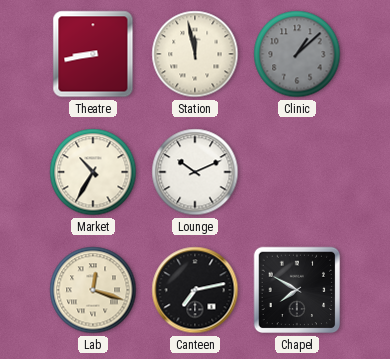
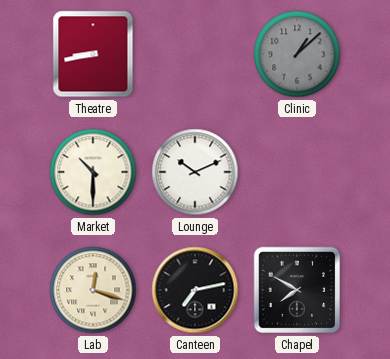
Station: 11:58 -> none
Market: 10:35 -> 10:30
